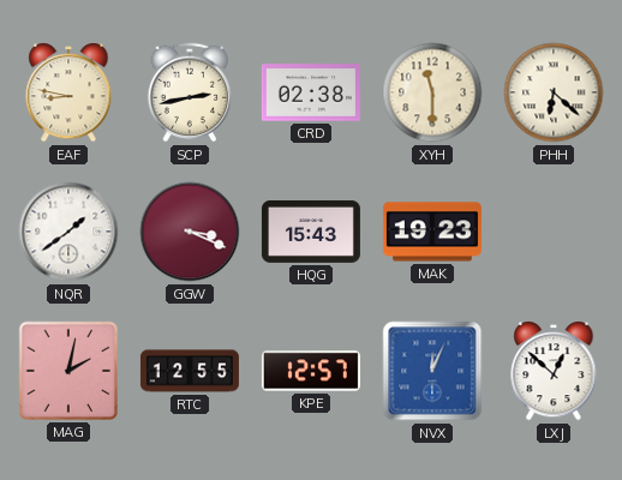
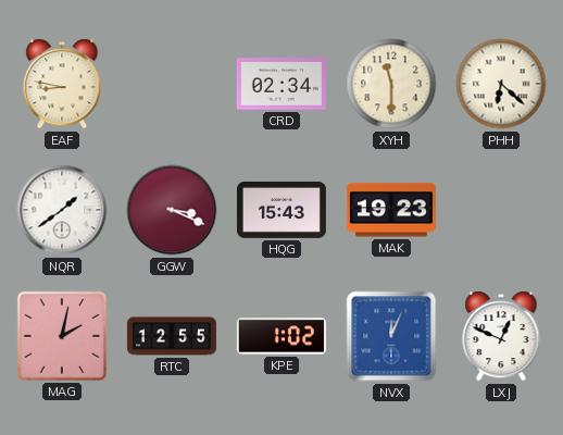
SCP: 2:43 -> none
CRD: 02:38 -> 02:34
KPE: 12:57 -> 1:02
LXJ: 12:52 -> 12:49
